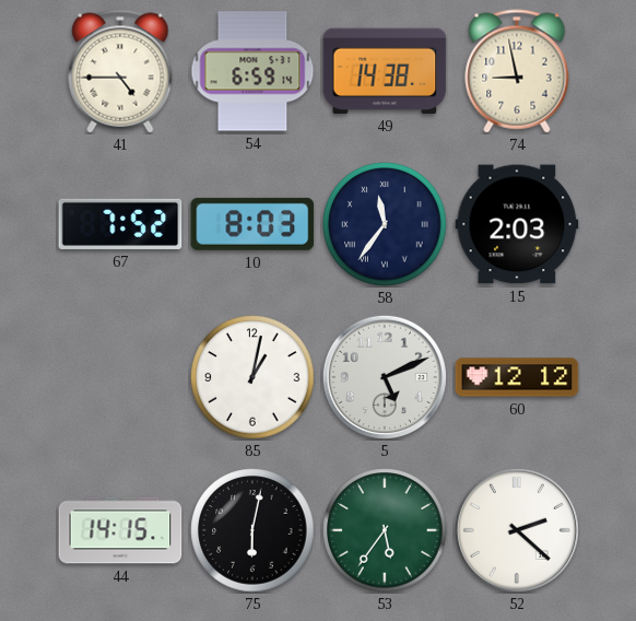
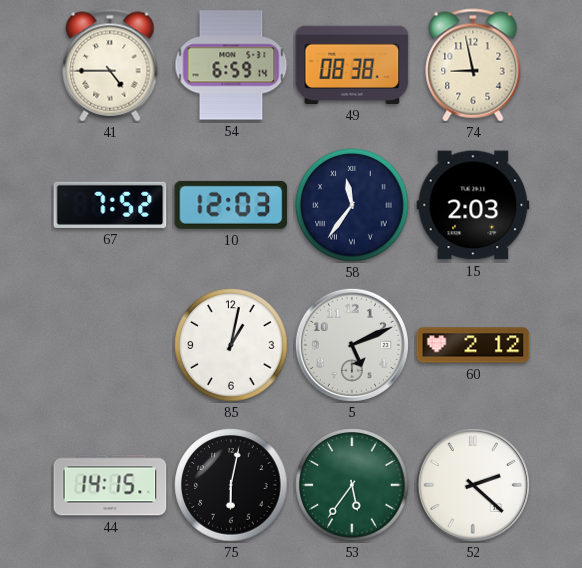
49: 14:38 -> 08:38
10: 8:03 -> 12:03
60: 12:12 -> 2:12
